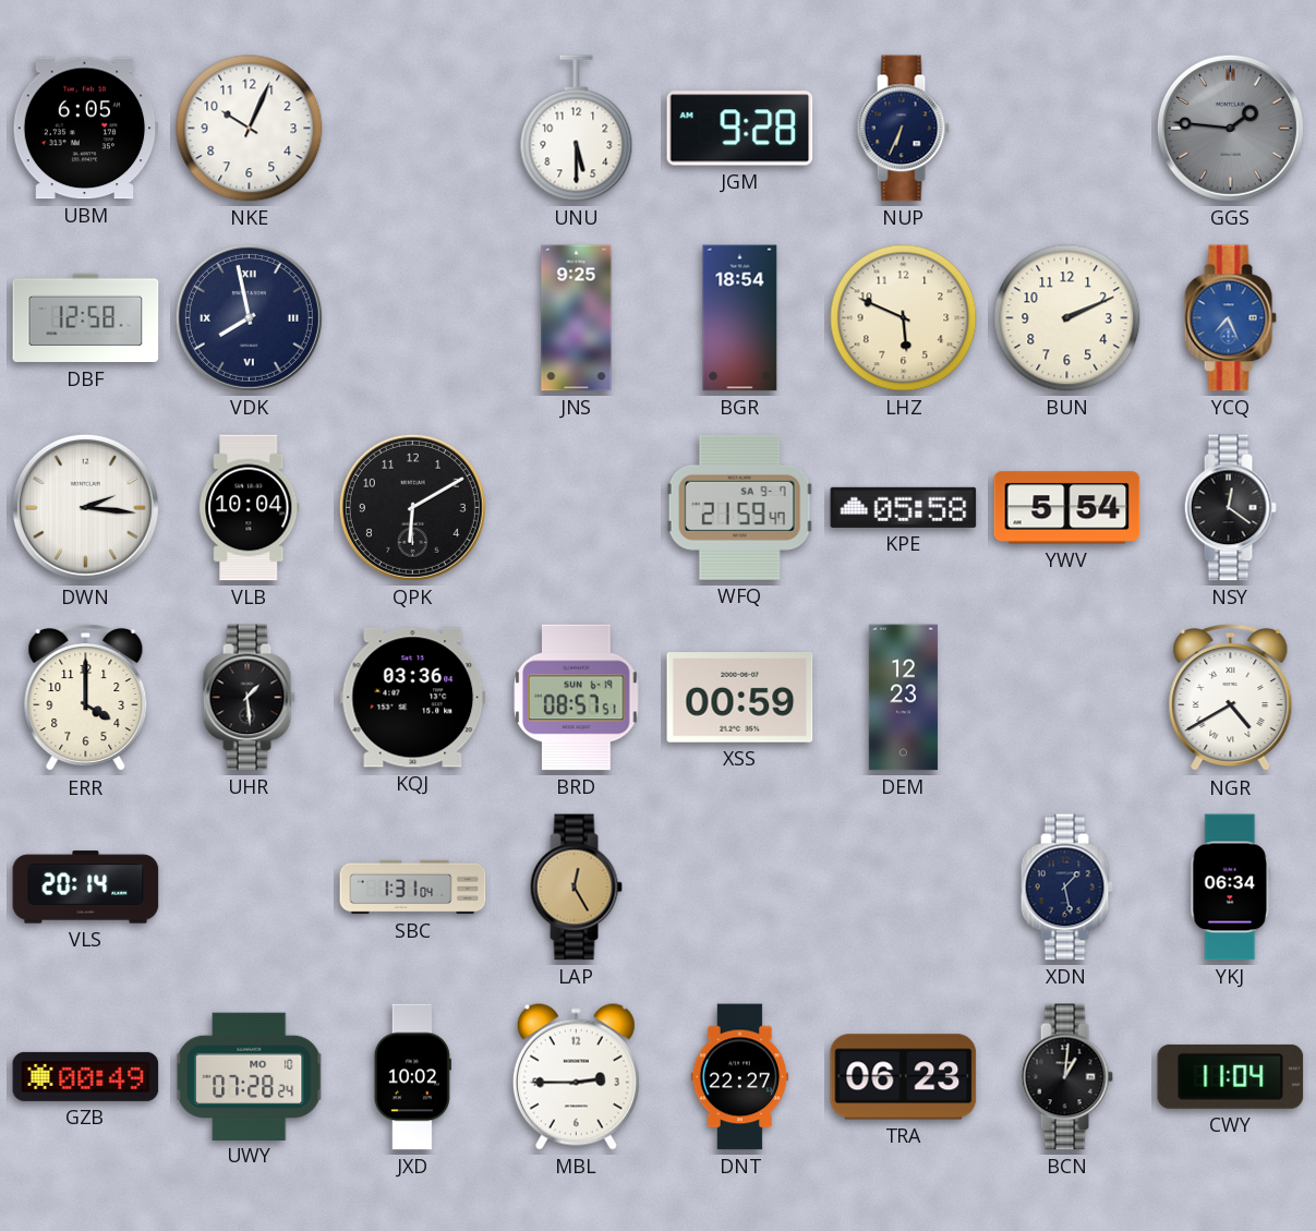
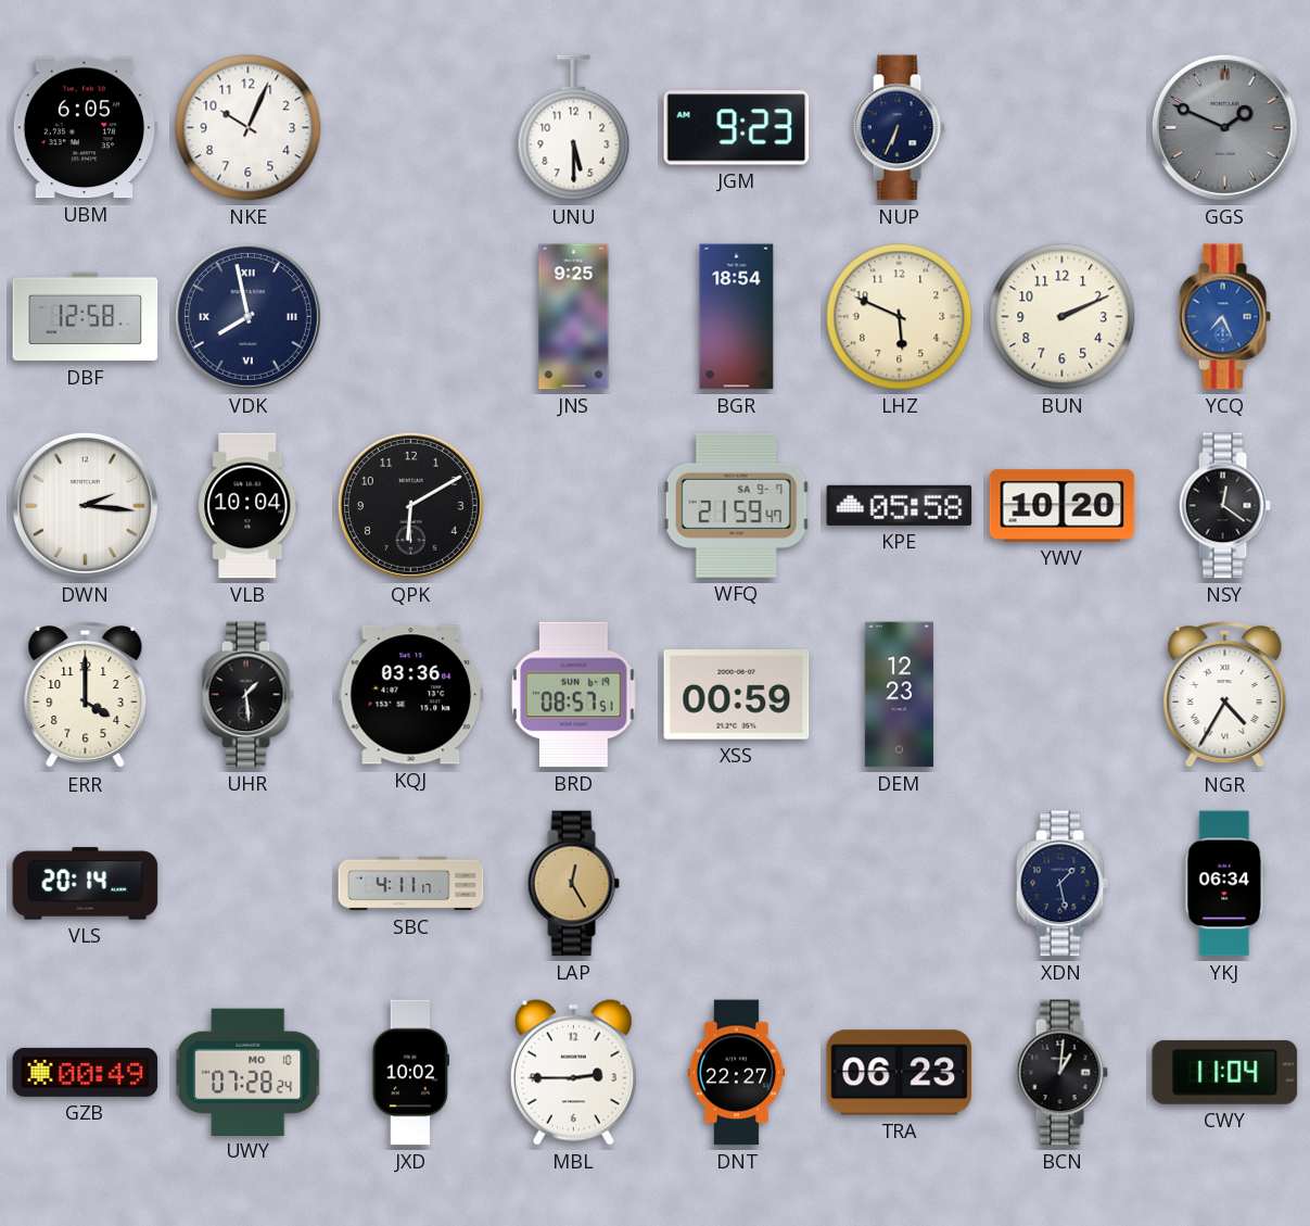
JGM: 9:28 -> 9:23
GGS: 1:46 -> 1:49
YWV: 5:54 -> 10:20
NGR: 4:40 -> 4:35
SBC: 1:31 -> 4:11
